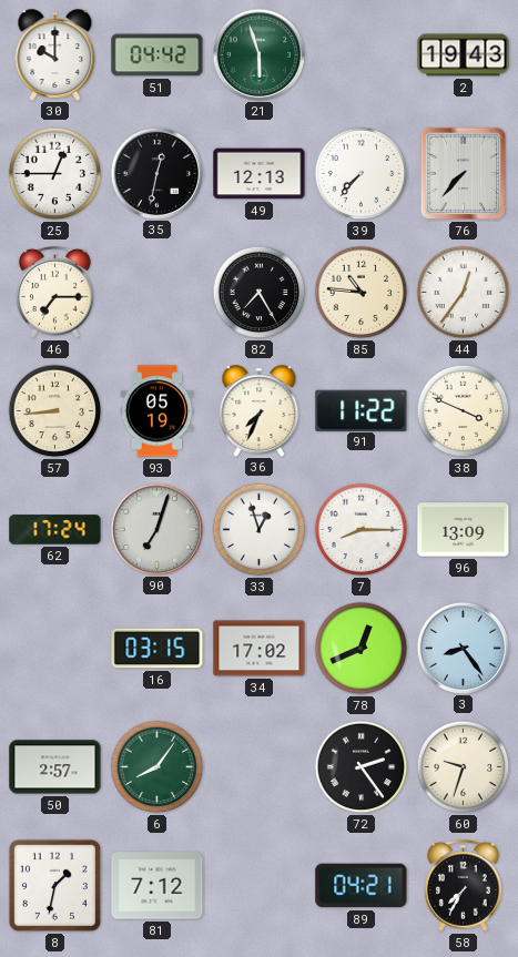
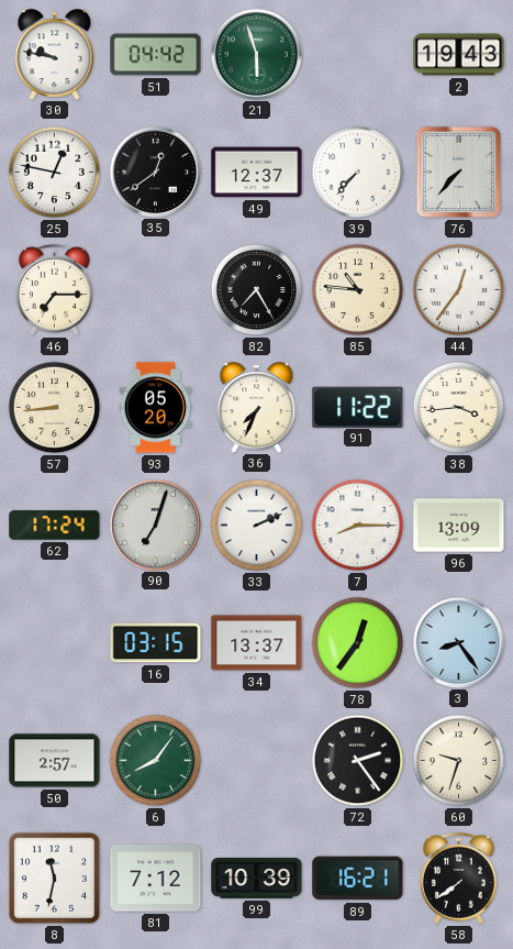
30: 10:00 -> 9:47
25: 12:45 -> 12:47
35: 12:32 -> 12:39
49: 12:13 -> 12:37
93: 05:19 -> 05:20
38: 3:49 -> 3:44
33: 12:57 -> 2:11
34: 17:02 -> 13:37
78: 12:41 -> 12:36
8: 1:32 -> 11:32
99: none -> 10:39
89: 04:21 -> 16:21
58: 7:35 -> 7:39
